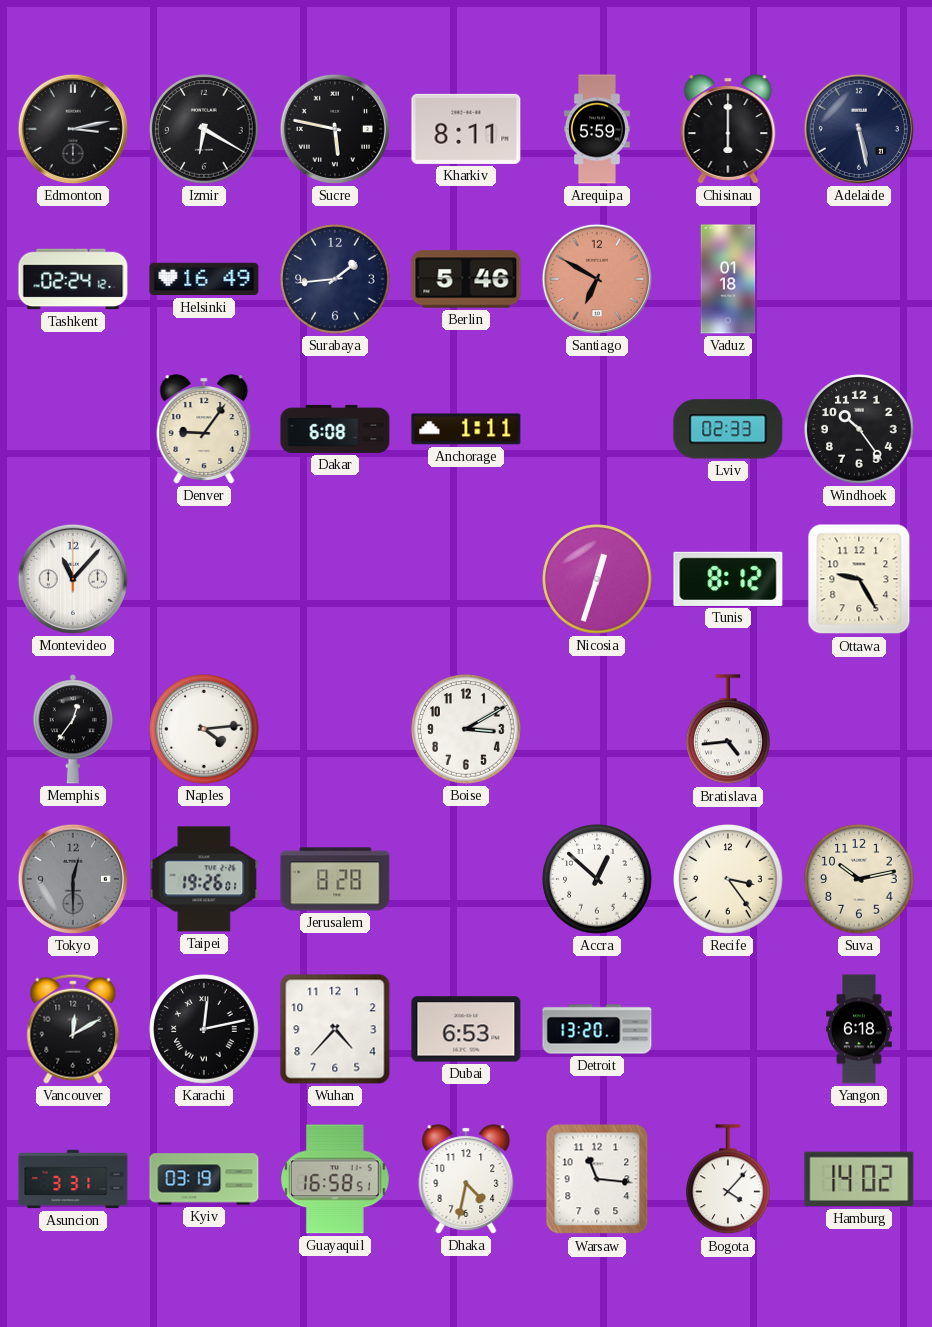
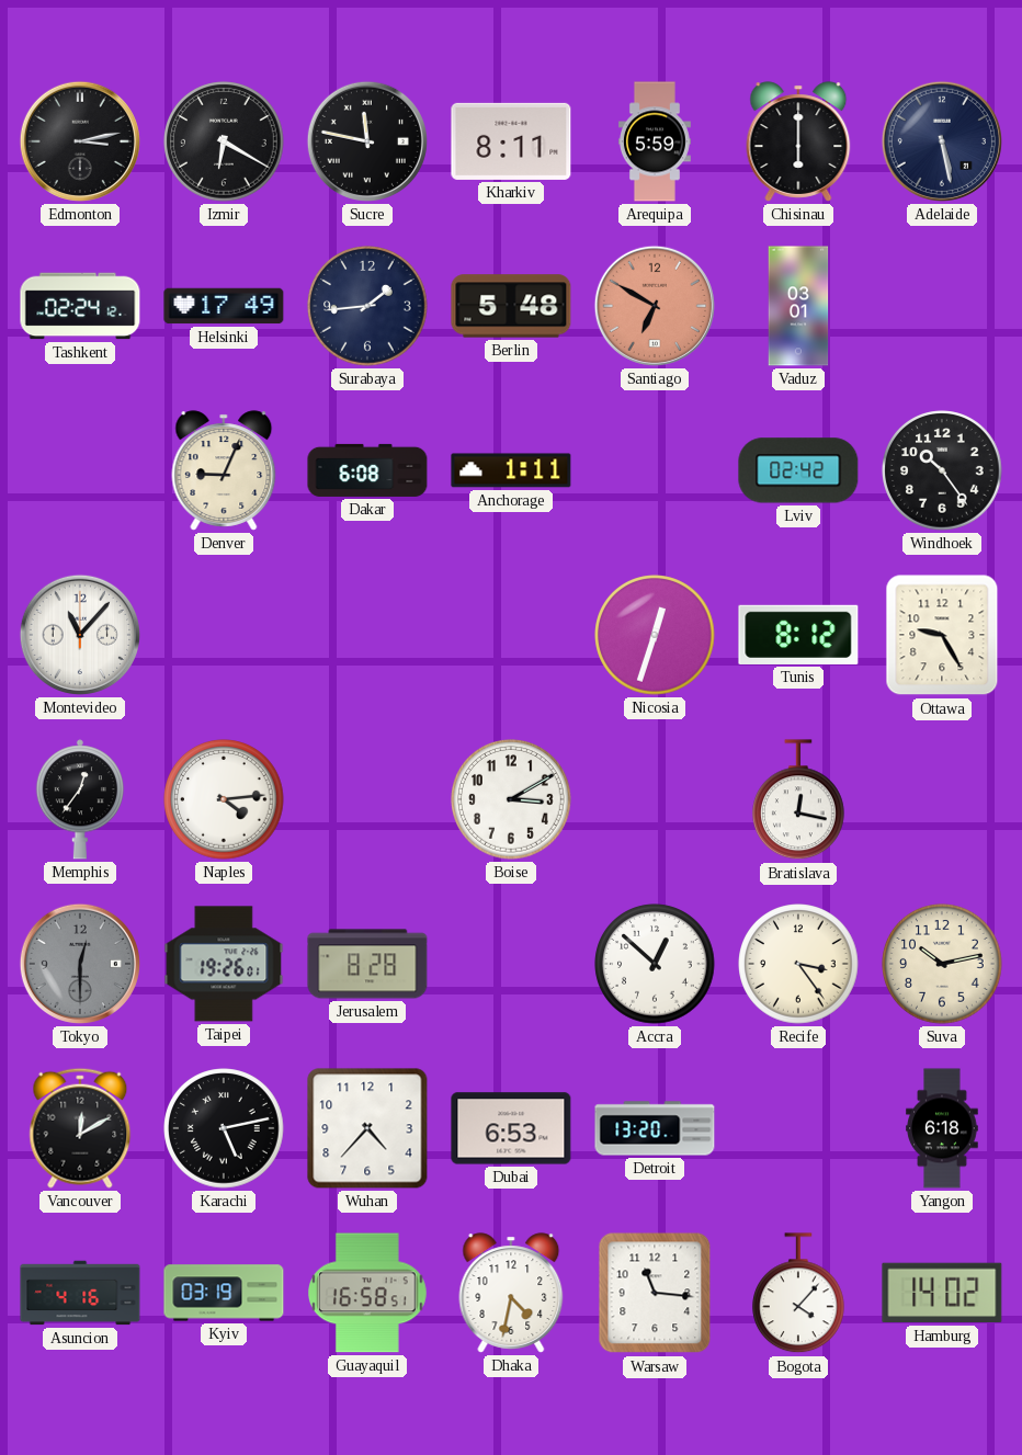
Sucre: 5:47 -> 11:47
Helsinki: 16:49 -> 17:49
Berlin: 5:46 -> 5:48
Vaduz: 01:18 -> 03:01
Denver: 9:06 -> 9:04
Lviv: 02:33 -> 02:42
Bratislava: 4:44 -> 12:17
Karachi: 12:13 -> 5:13
Asuncion: 3:31 -> 4:16
